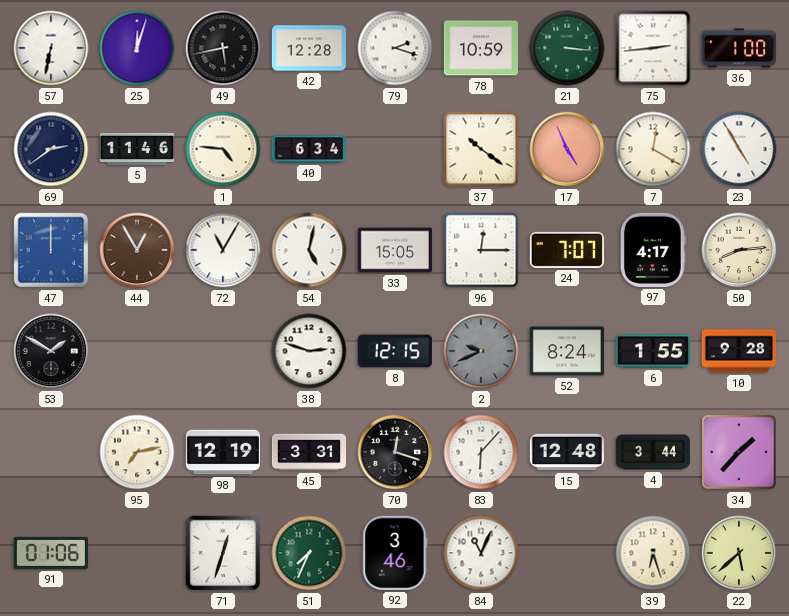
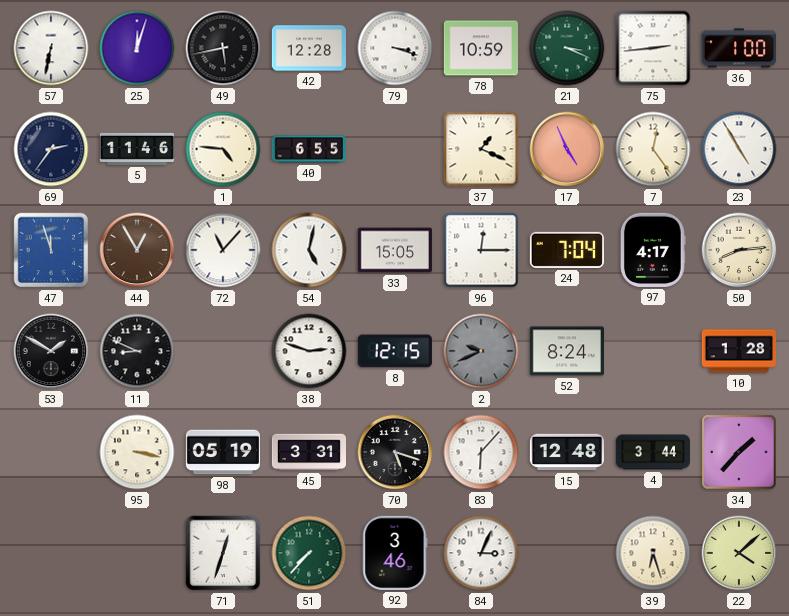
79: 2:18 -> 3:18
21: 3:16 -> 3:19
69: 2:39 -> 2:36
40: 6:34 -> 6:55
37: 10:21 -> 1:19
7: 12:20 -> 12:24
47: 12:00 -> 11:57
72: 11:05 -> 11:07
24: 7:07 -> 7:04
11: none -> 8:49
6: 1:55 -> none
10: 9:28 -> 1:28
95: 7:13 -> 3:17
98: 12:19 -> 05:19
70: 12:18 -> 5:18
91: 01:06 -> none
51: 7:34 -> 7:37
84: 11:04 -> 3:04
22: 5:38 -> 4:08
